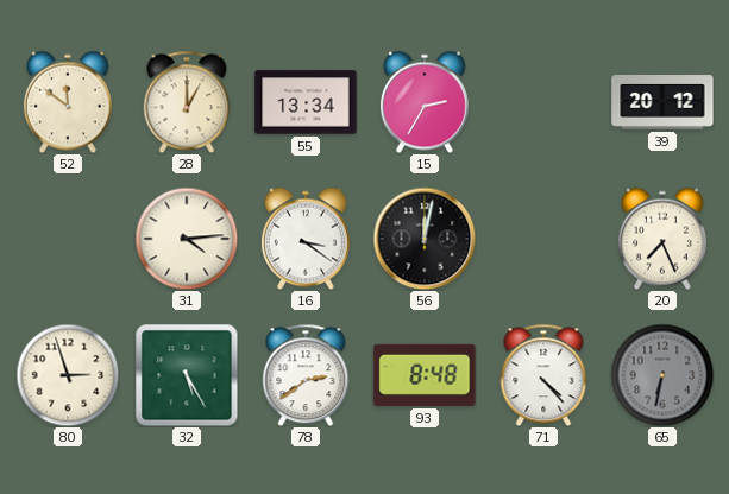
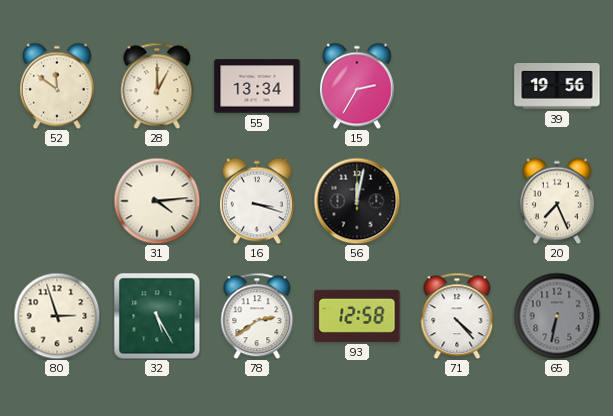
39: 20:12 -> 19:56
16: 3:21 -> 3:18
93: 8:48 -> 12:58
